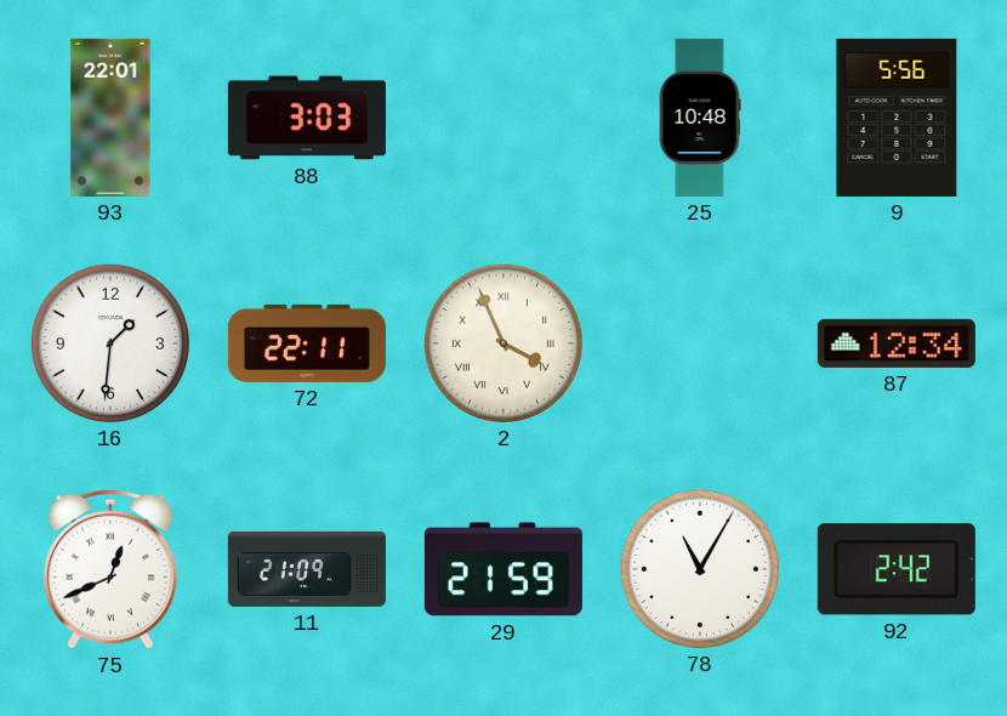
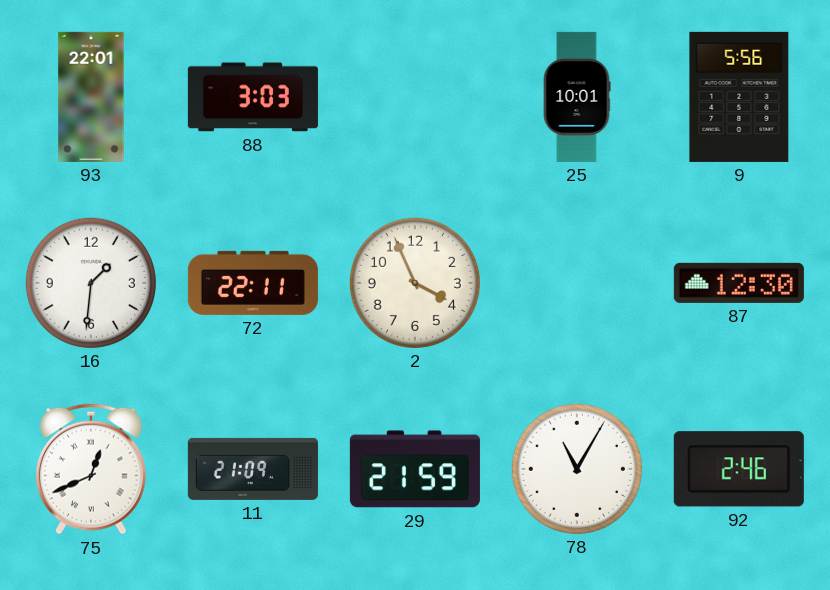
25: 10:48 -> 10:01
2 numerals: Roman -> Arabic
87: 12:34 -> 12:30
92: 2:42 -> 2:46
